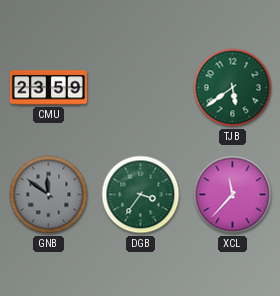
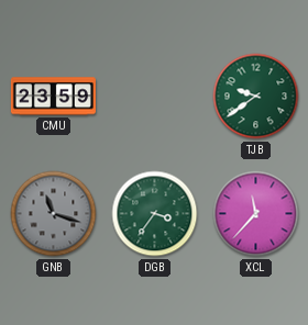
TJB: 5:39 -> 9:39
GNB: 11:51 -> 11:18
